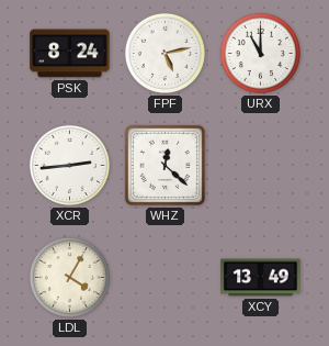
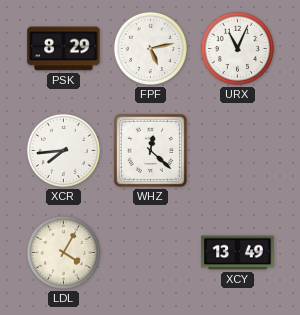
PSK: 8:24 -> 8:29
URX: 11:00 -> 11:04
XCR: 2:44 -> 7:44
